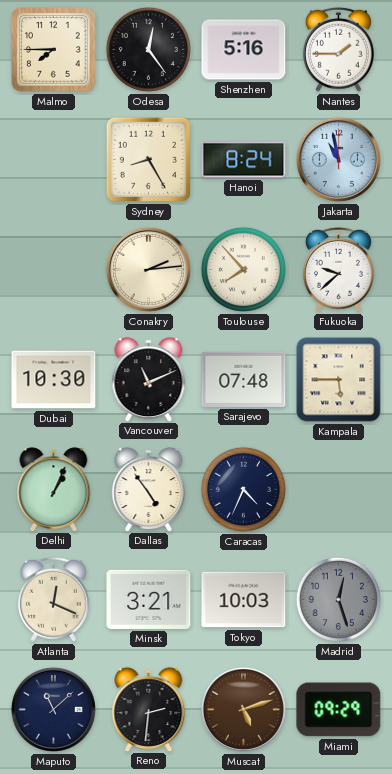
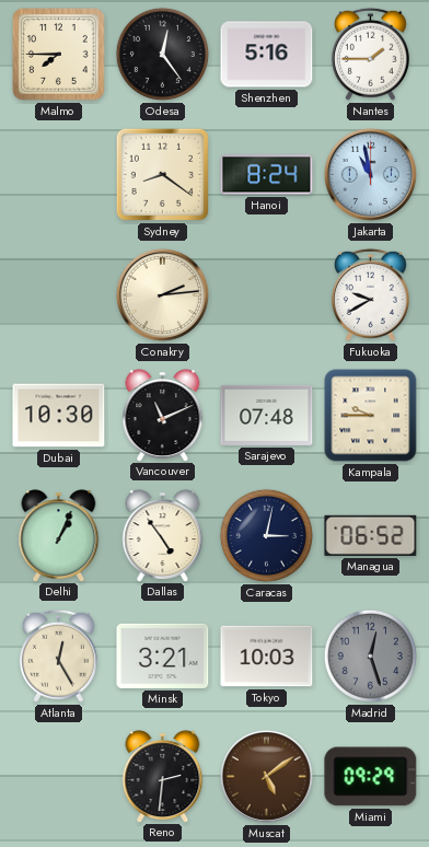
Sydney: 8:25 -> 8:21
Toulouse: 7:53 -> none
Fukuoka: 9:38 -> 9:40
Kampala: 5:45 -> 9:45
Caracas: 4:34 -> 3:02
Managua: none -> 06:52
Atlanta: 12:19 -> 12:25
Maputo: 11:08 -> none
Muscat: 5:12 -> 5:09
